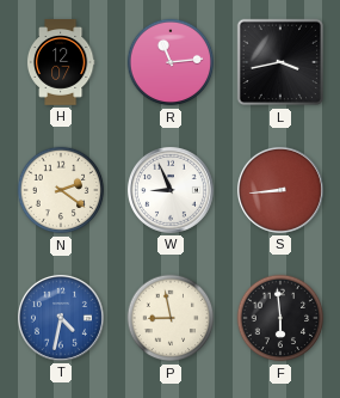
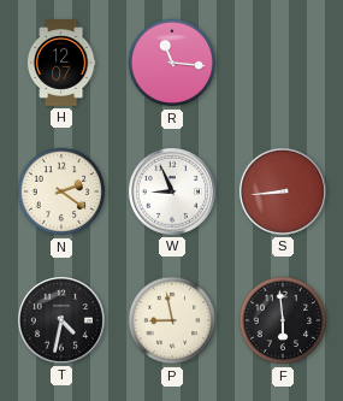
R: 11:14 -> 11:16
L: 3:43 -> none
T dial: blue -> black
